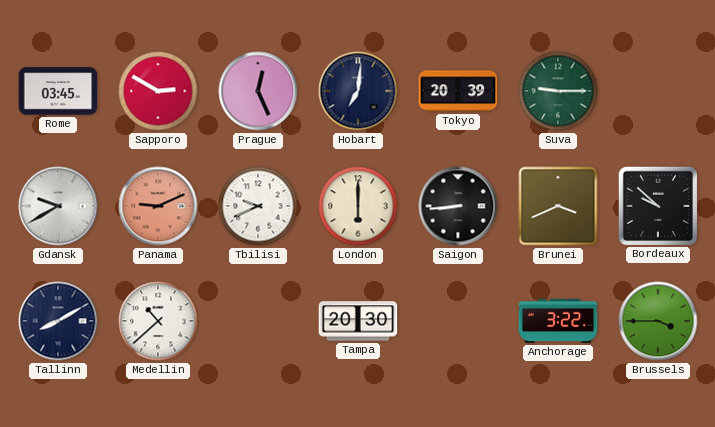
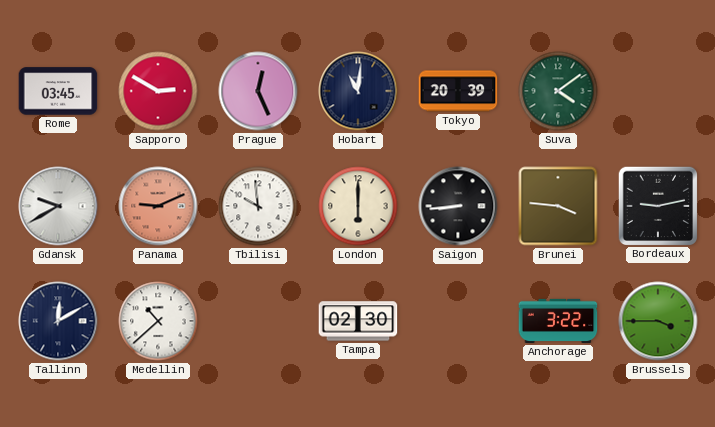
Hobart: 7:01 -> 11:01
Suva: 9:15 -> 4:09
Tbilisi: 9:41 -> 9:59
Brunei: 3:41 -> 3:46
Bordeaux: 9:52 -> 9:13
Tallinn: 8:10 -> 12:10
Tampa: 20:30 -> 02:30
